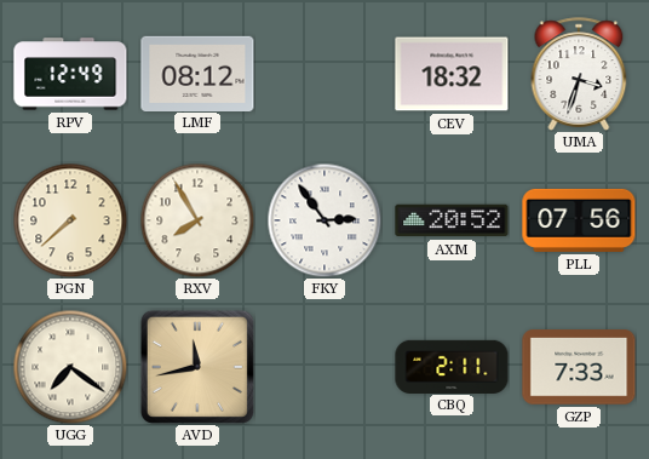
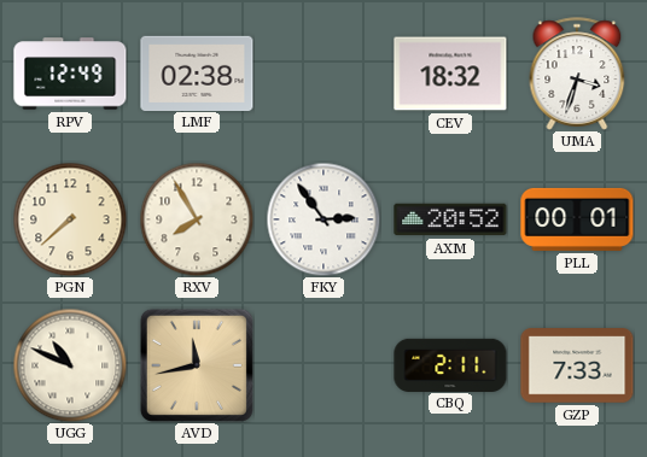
LMF: 08:12 -> 02:38
PLL: 07:56 -> 00:01
UGG: 7:21 -> 10:49
